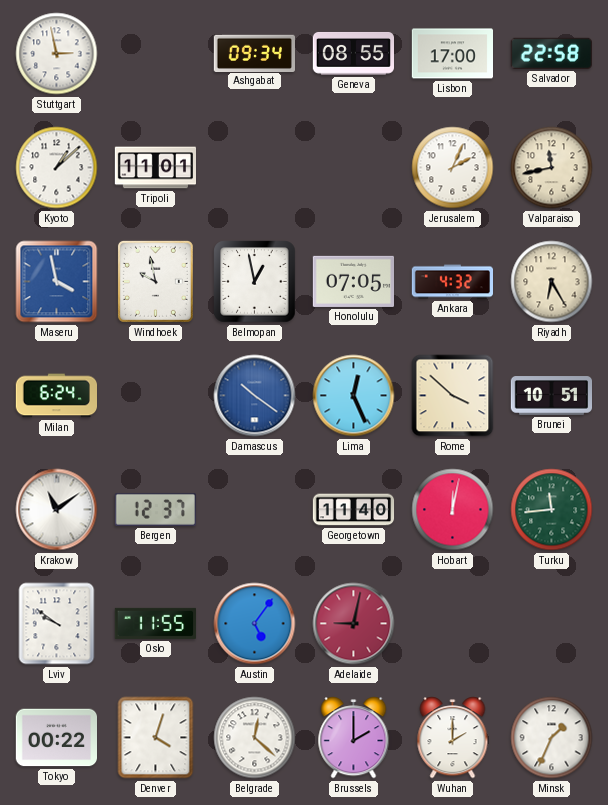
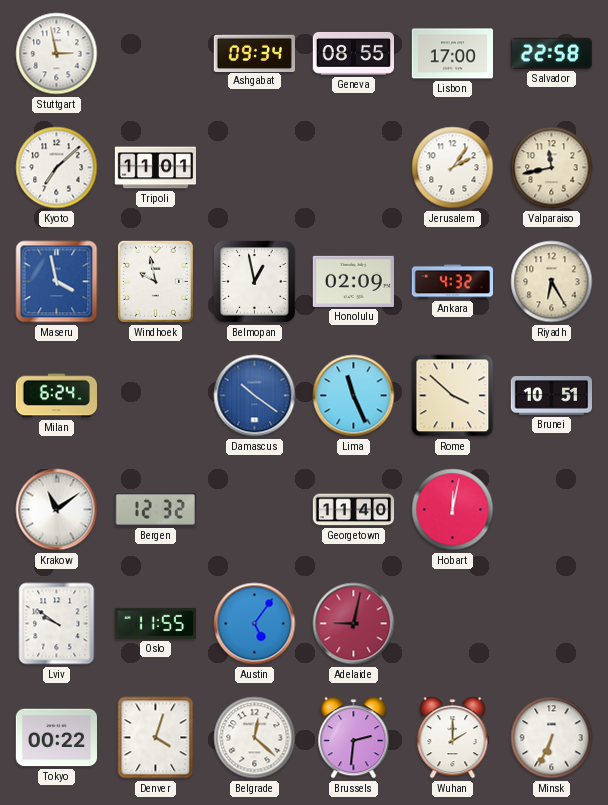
Kyoto: 1:08 -> 7:08
Jerusalem: 2:04 -> 2:06
Honolulu: 07:05 -> 02:09
Lima: 12:26 -> 11:26
Bergen: 12:37 -> 12:32
Turku: 11:44 -> none
Brussels: 2:00 -> 2:31
Minsk: 1:34 -> 6:34
